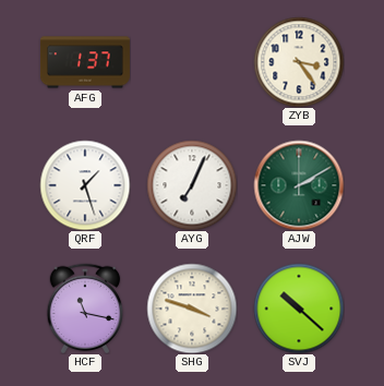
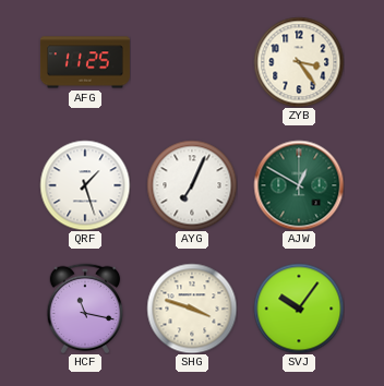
AFG: 1:37 -> 11:25
AJW: 2:10 -> 12:50
SVJ: 10:22 -> 10:06
